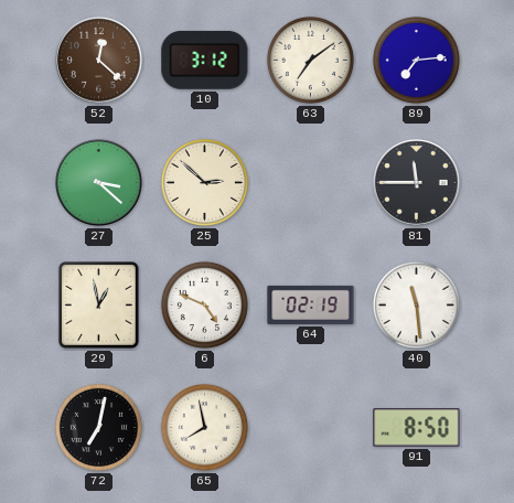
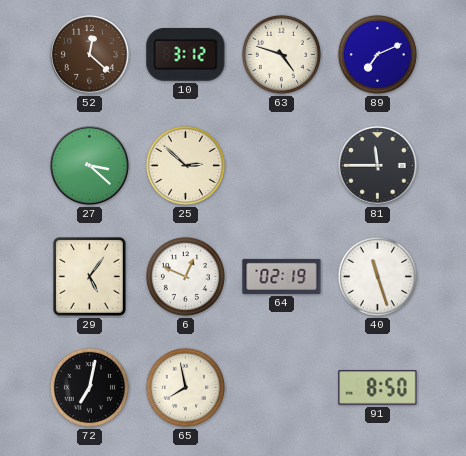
63: 7:09 -> 4:48
89: 7:14 -> 7:11
29: 12:58 -> 5:06
6: 4:49 -> 12:49
40: 11:29 -> 11:27
